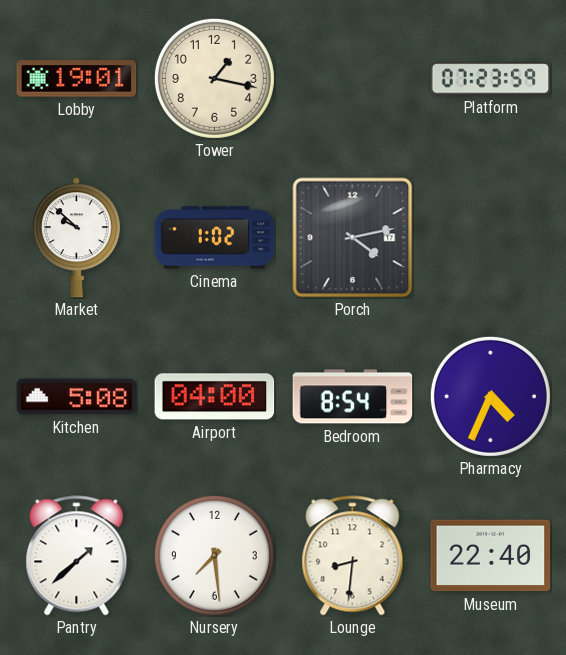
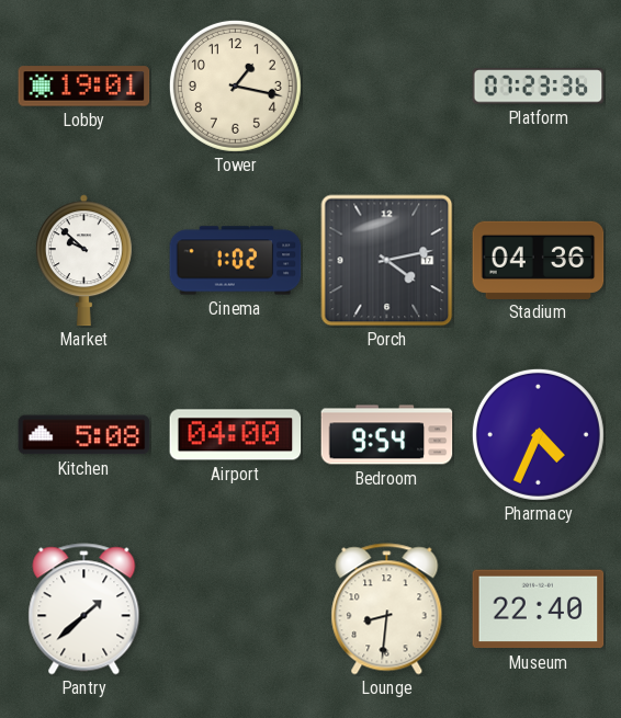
Platform: 07:23:59 -> 07:23:36
Stadium: none -> 04:36
Bedroom: 8:54 -> 9:54
Nursery: 7:29 -> none
